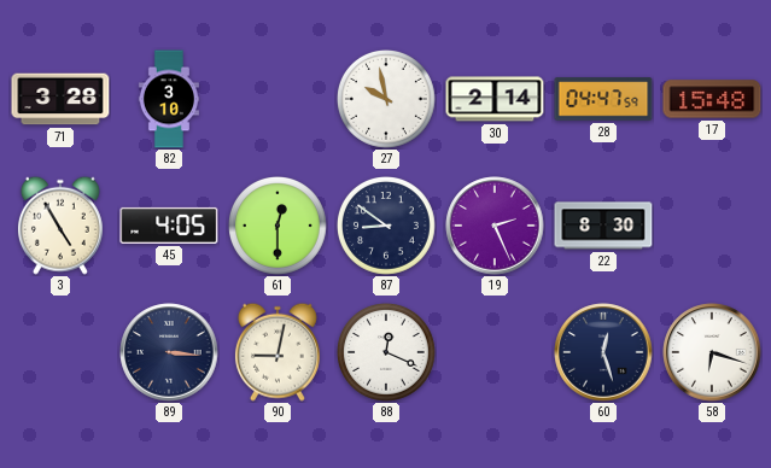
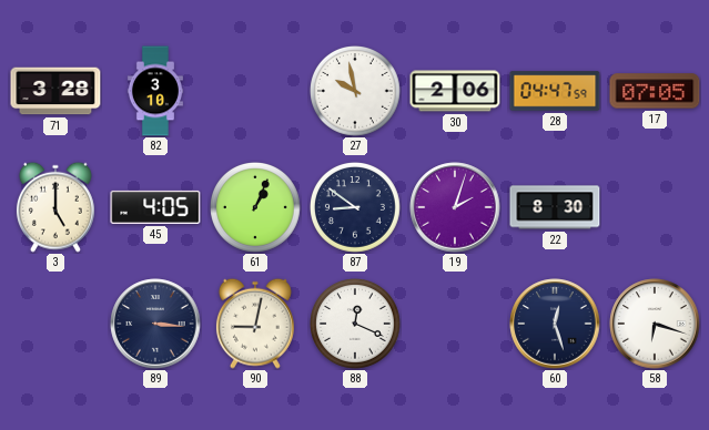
30: 2:14 -> 2:06
17: 15:48 -> 07:05
3: 4:55 -> 5:00
61: 12:30 -> 1:04
19: 2:26 -> 2:03
